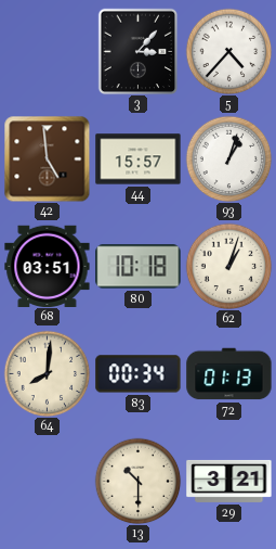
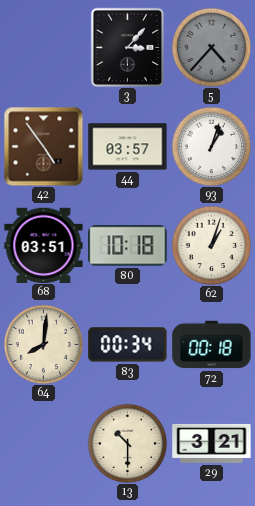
5 dial: white -> grey
42: 4:59 -> 4:54
44: 15:57 -> 03:57
72: 01:13 -> 00:18
